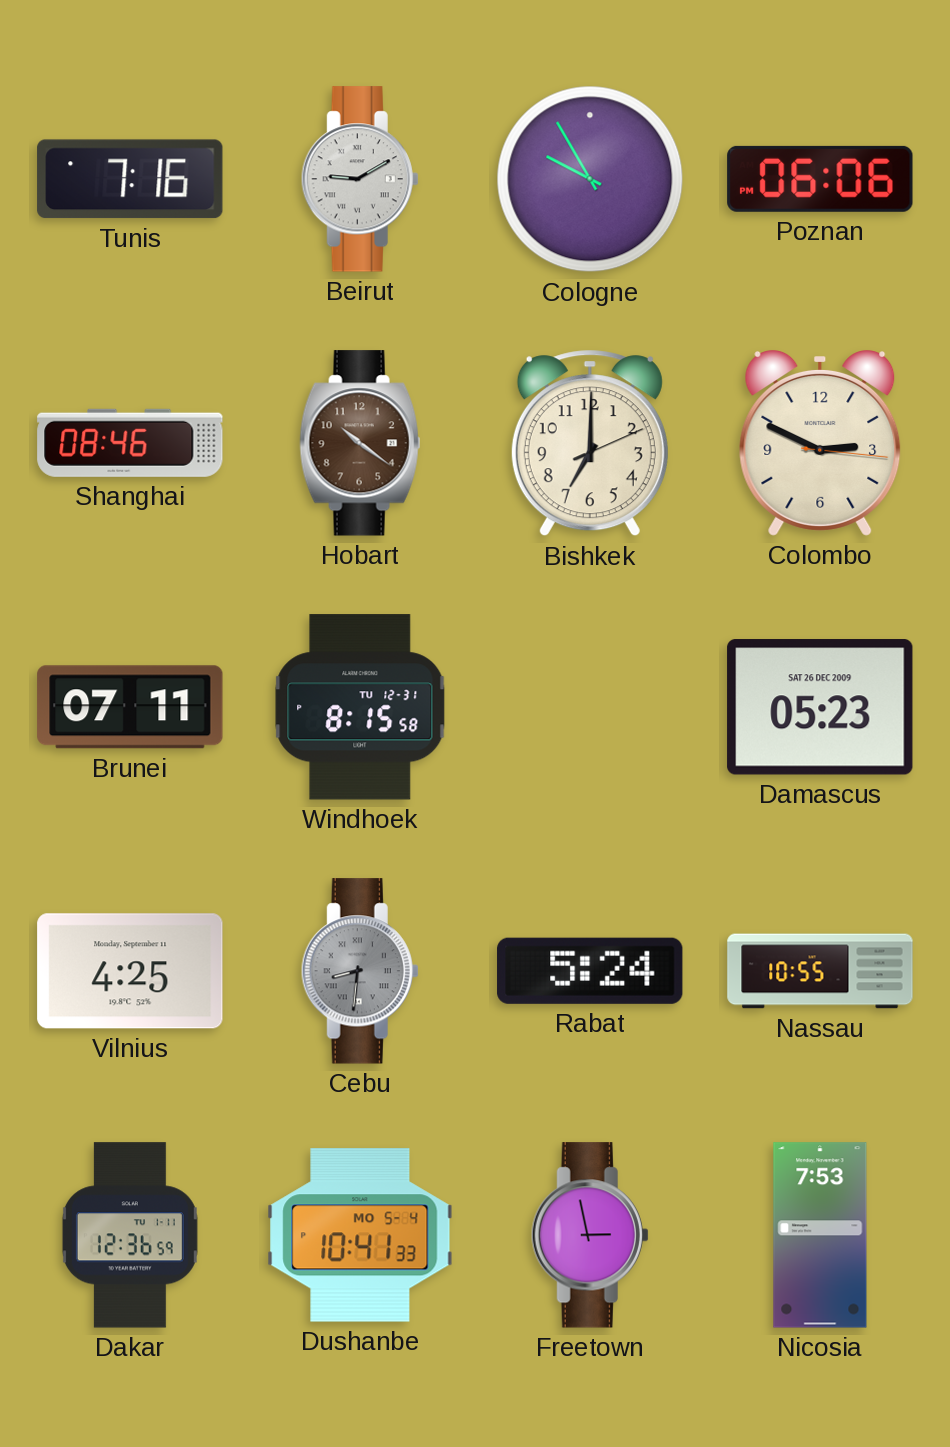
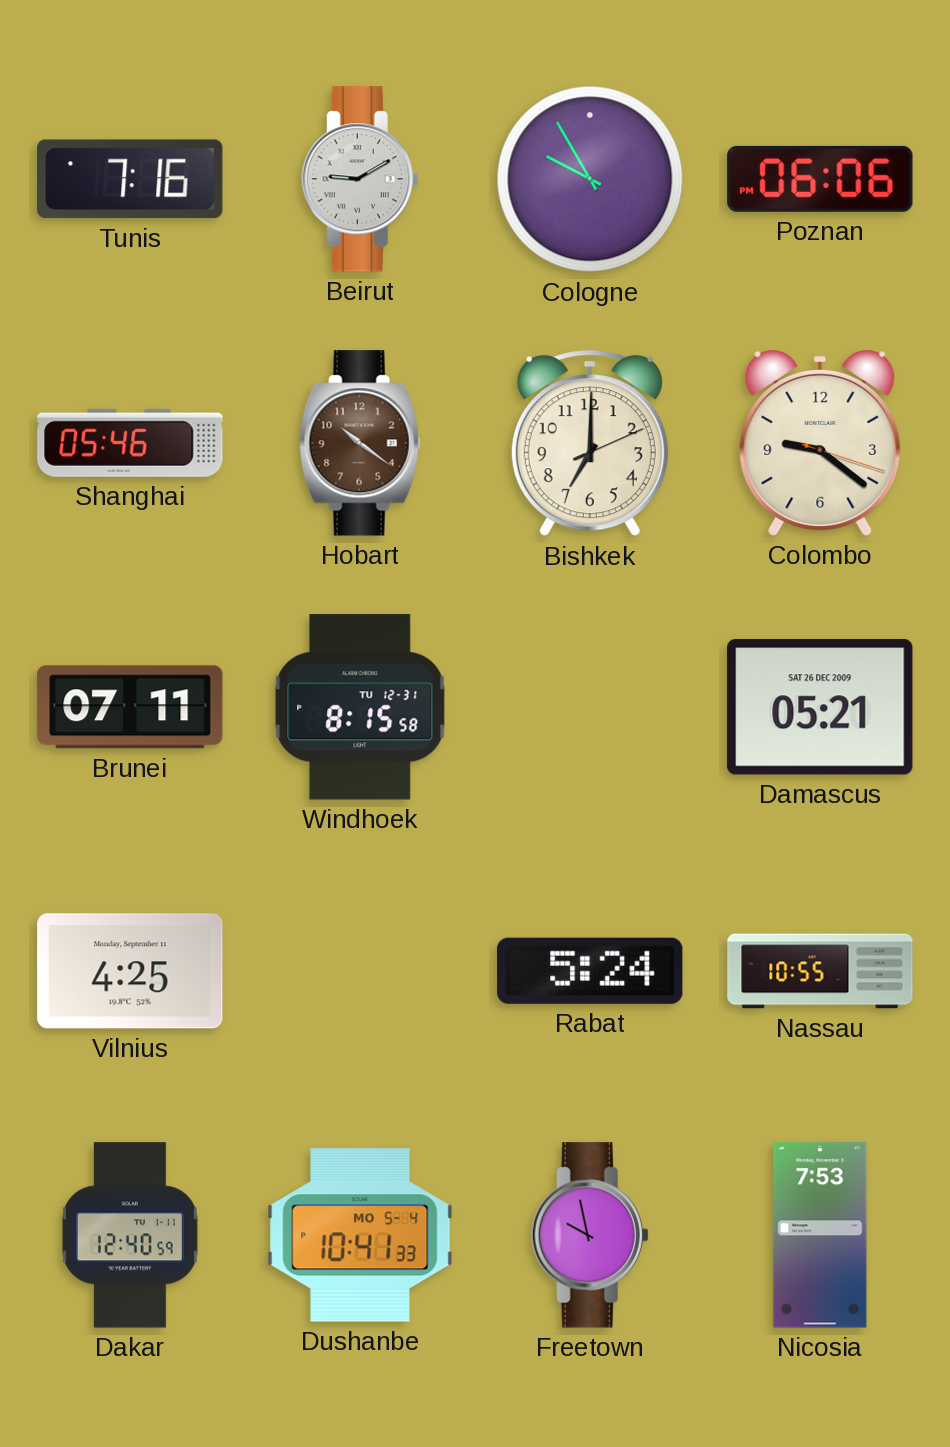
Shanghai: 08:46 -> 05:46
Colombo: 2:49 -> 9:21
Damascus: 05:23 -> 05:21
Cebu: 8:31 -> none
Dakar: 12:36 -> 12:40
Freetown: 2:58 -> 9:58
